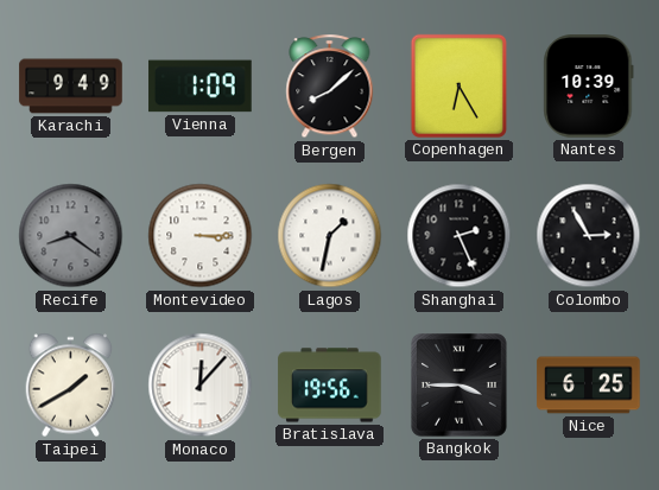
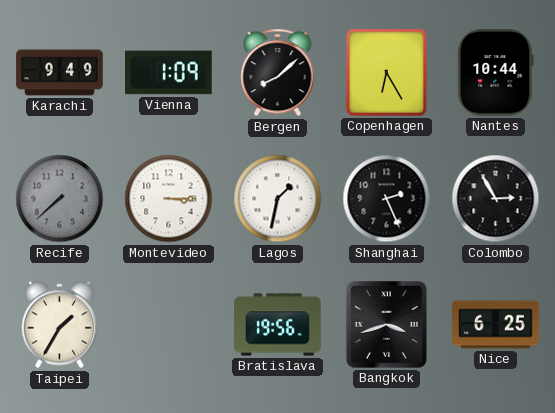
Nantes: 10:39 -> 10:44
Recife: 8:21 -> 7:38
Taipei: 1:40 -> 1:35
Monaco: 12:07 -> none
Bangkok: 3:45 -> 3:42
